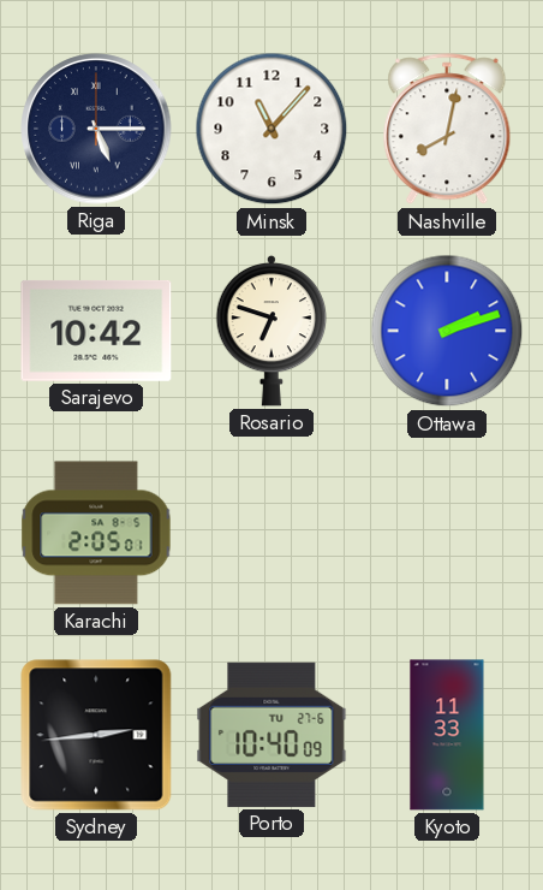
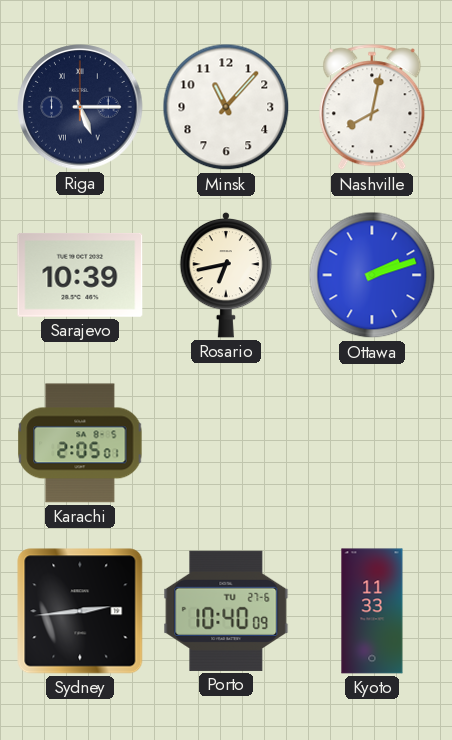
Sarajevo: 10:42 -> 10:39
Rosario: 6:48 -> 6:43
